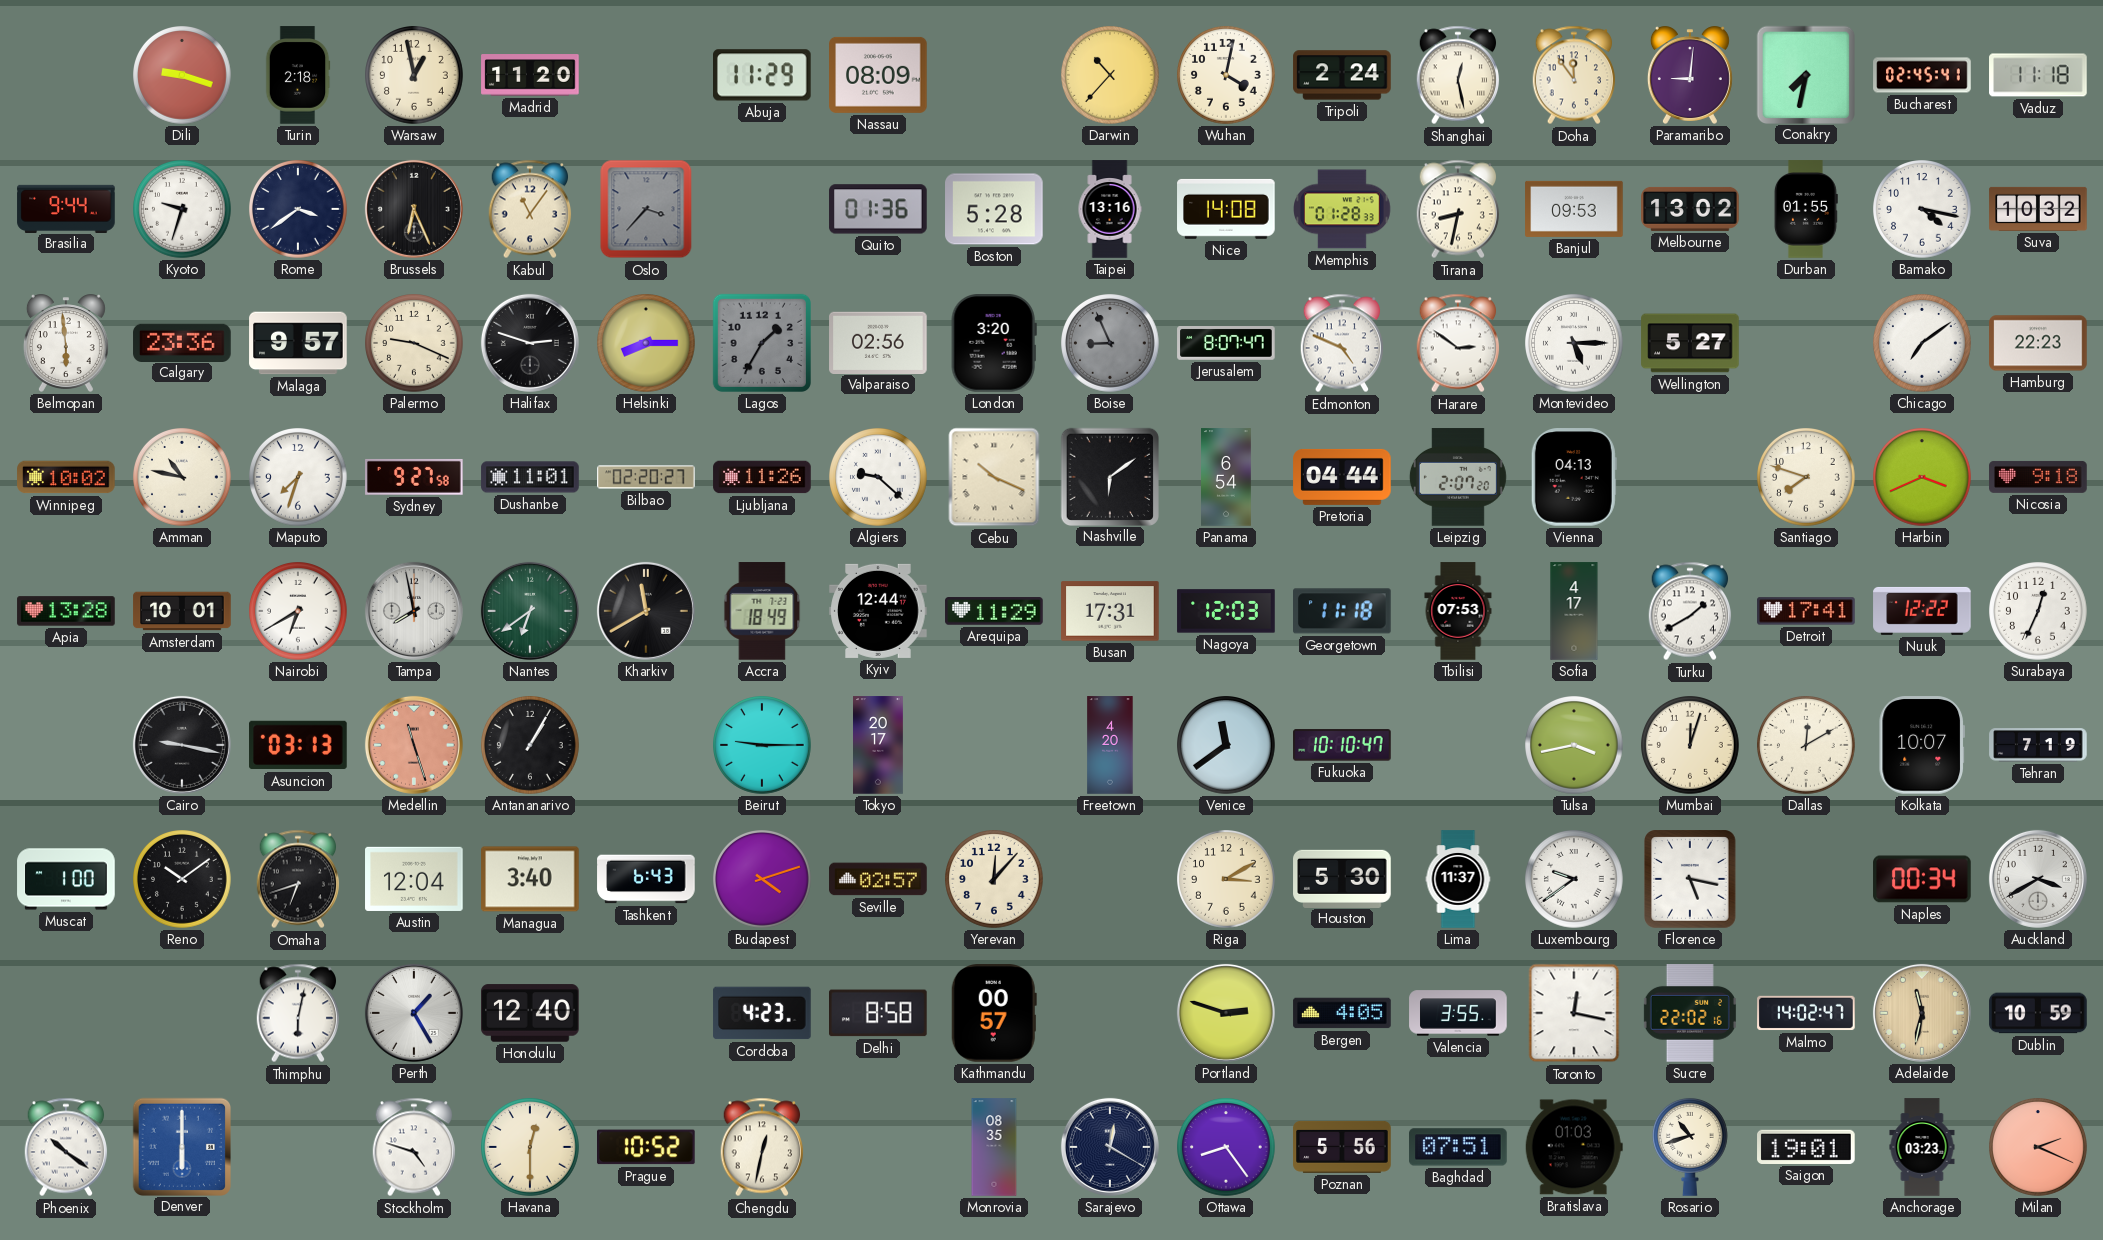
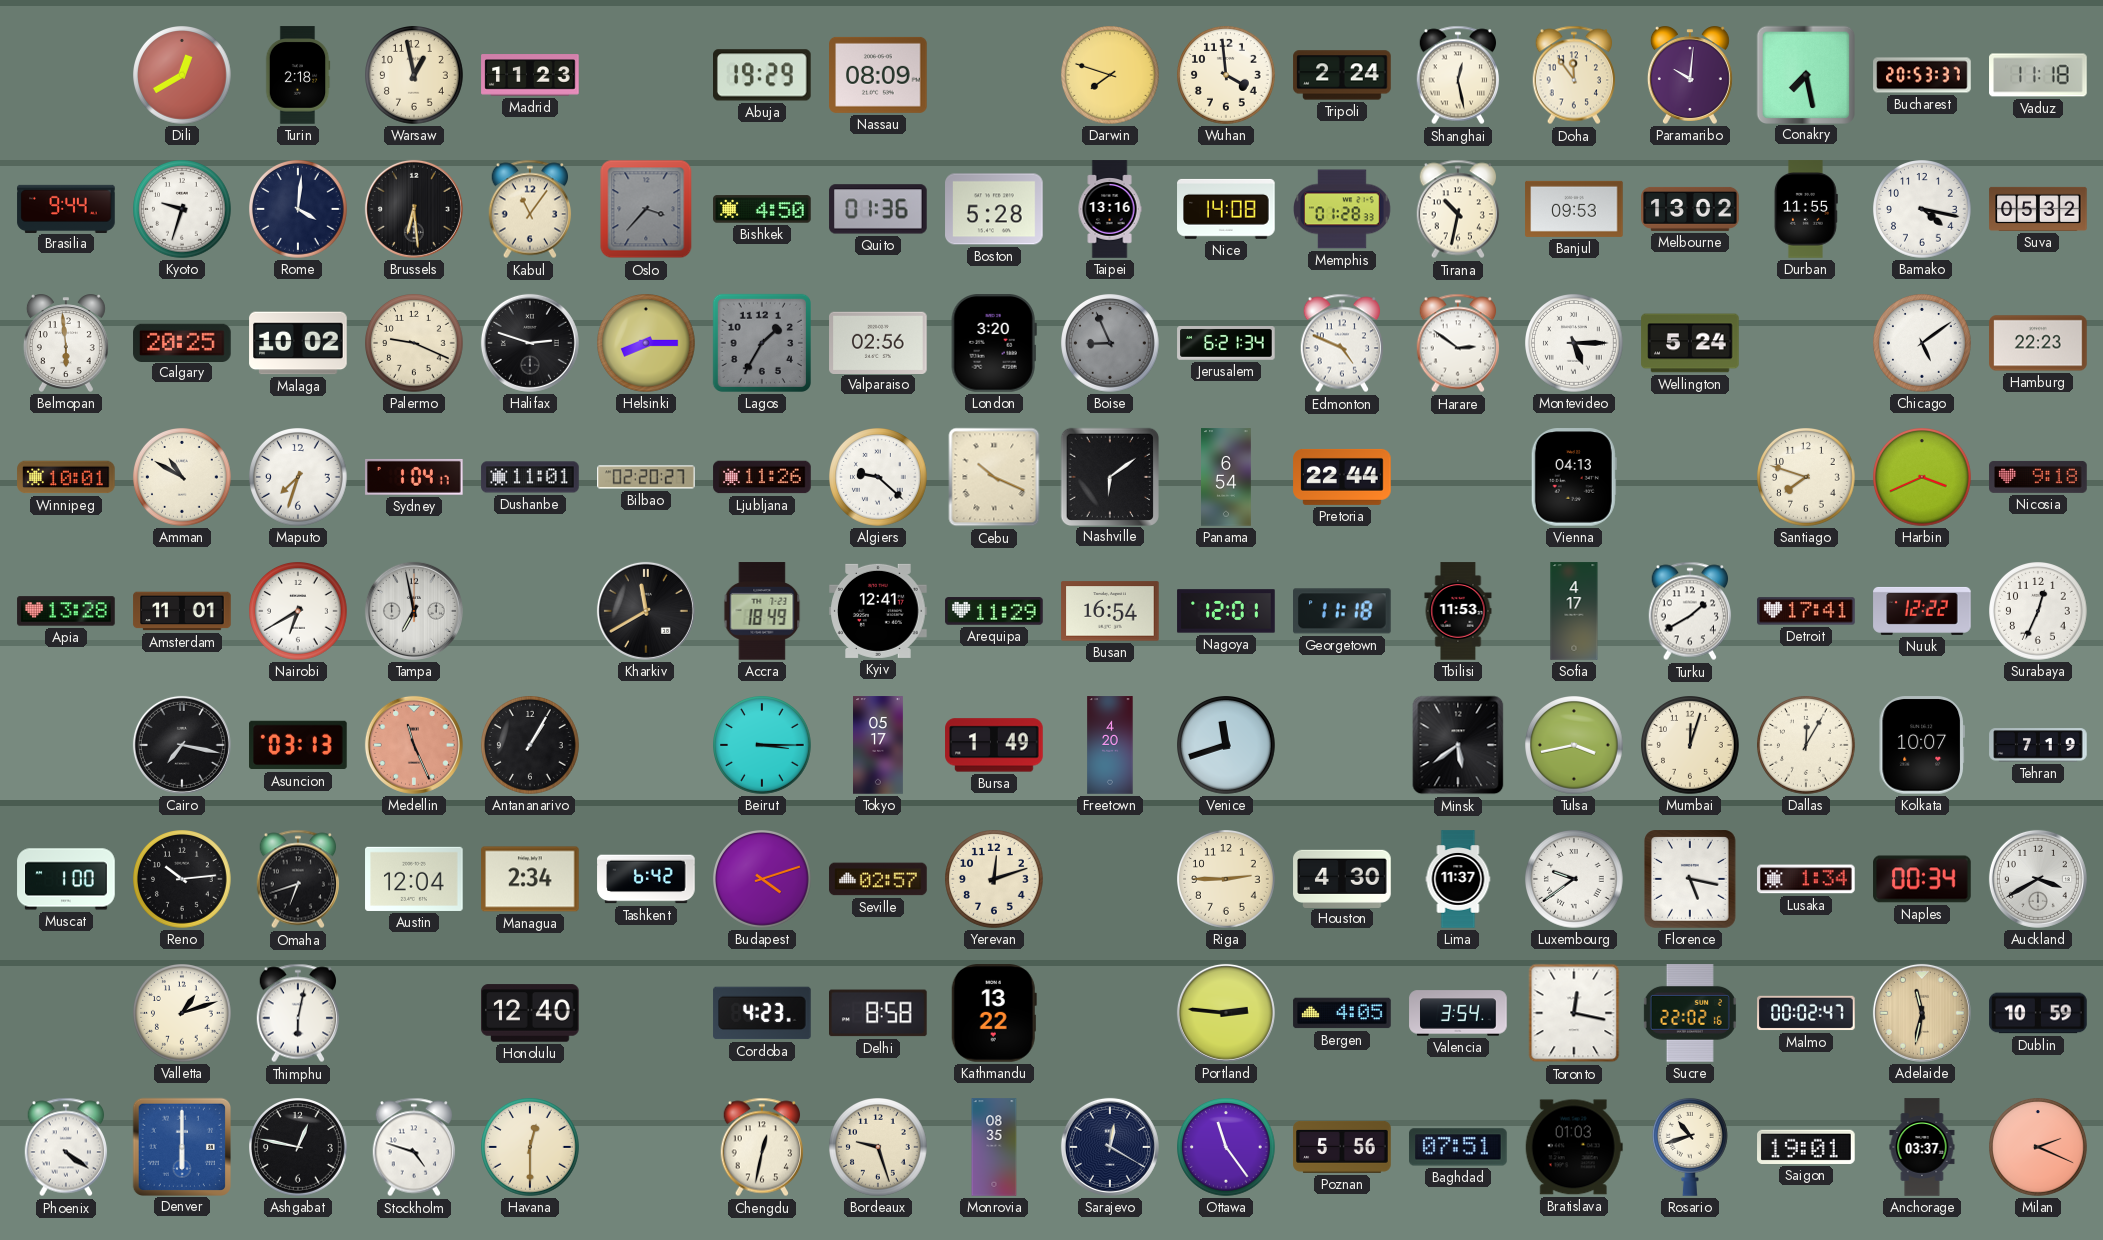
Dili: 9:18 -> 12:40
Madrid: 11:20 -> 11:23
Abuja: 11:29 -> 19:29
Darwin: 10:37 -> 7:48
Wuhan: 4:02 -> 3:59
Paramaribo: 9:01 -> 10:01
Conakry: 7:32 -> 7:28
Bucharest: 02:45 -> 20:53
Rome: 3:39 -> 4:01
Brussels: 6:26 -> 6:29
Bishkek: none -> 4:50
Tirana: 8:32 -> 10:32
Durban: 01:55 -> 11:55
Suva: 10:32 -> 05:32
Calgary: 23:36 -> 20:25
Malaga: 9:57 -> 10:02
Jerusalem: 8:07 -> 6:21
Wellington: 5:27 -> 5:24
Chicago: 7:09 -> 5:09
Winnipeg: 10:02 -> 10:01
Amman: 10:47 -> 10:50
Sydney: 9:27 -> 1:04
Pretoria: 04:44 -> 22:44
Leipzig: 2:07 -> none
Amsterdam: 10:01 -> 11:01
Tampa: 7:58 -> 6:58
Nantes: 6:39 -> none
Kyiv: 12:44 -> 12:41
Busan: 17:31 -> 16:54
Nagoya: 12:03 -> 12:01
Tbilisi: 07:53 -> 11:53
Cairo: 9:17 -> 7:17
Medellin: 11:27 -> 11:26
Beirut: 9:15 -> 3:15
Tokyo: 20:17 -> 05:17
Bursa: none -> 1:49
Venice: 11:39 -> 11:42
Fukuoka: 10:10 -> none
Minsk: none -> 5:39
Dallas: 12:10 -> 12:05
Reno: 10:09 -> 10:14
Managua: 3:40 -> 2:34
Tashkent: 6:43 -> 6:42
Yerevan: 12:07 -> 12:12
Riga: 3:10 -> 2:45
Houston: 5:30 -> 4:30
Lusaka: none -> 1:34
Valletta: none -> 1:12
Perth: 1:25 -> none
Kathmandu: 00:57 -> 13:22
Portland: 2:48 -> 2:46
Valencia: 3:55 -> 3:54
Malmo: 14:02 -> 00:02
Phoenix: 10:21 -> 4:21
Ashgabat: none -> 12:47
Prague: 10:52 -> none
Bordeaux: none -> 9:27
Ottawa: 8:24 -> 11:24
Anchorage: 03:23 -> 03:37
